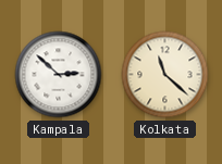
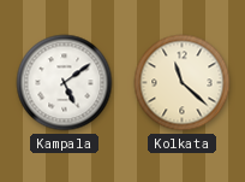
Kampala: 2:52 -> 5:09
